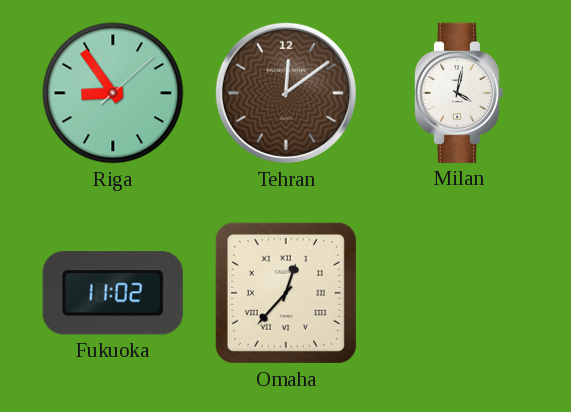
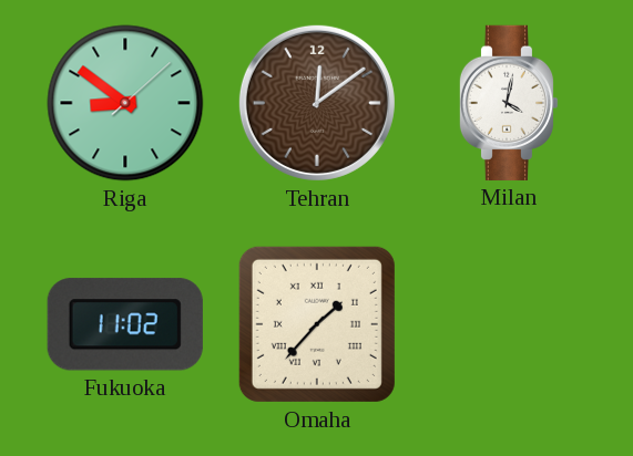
Riga: 8:54 -> 8:51
Omaha: 12:37 -> 1:37
